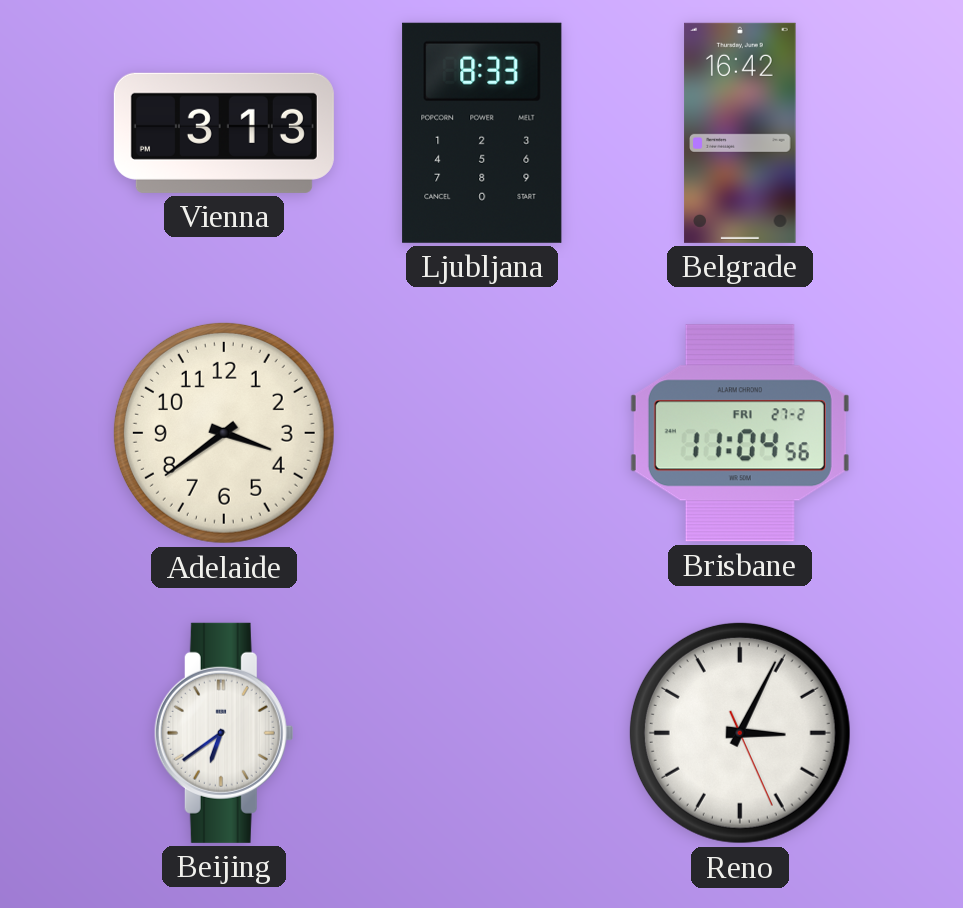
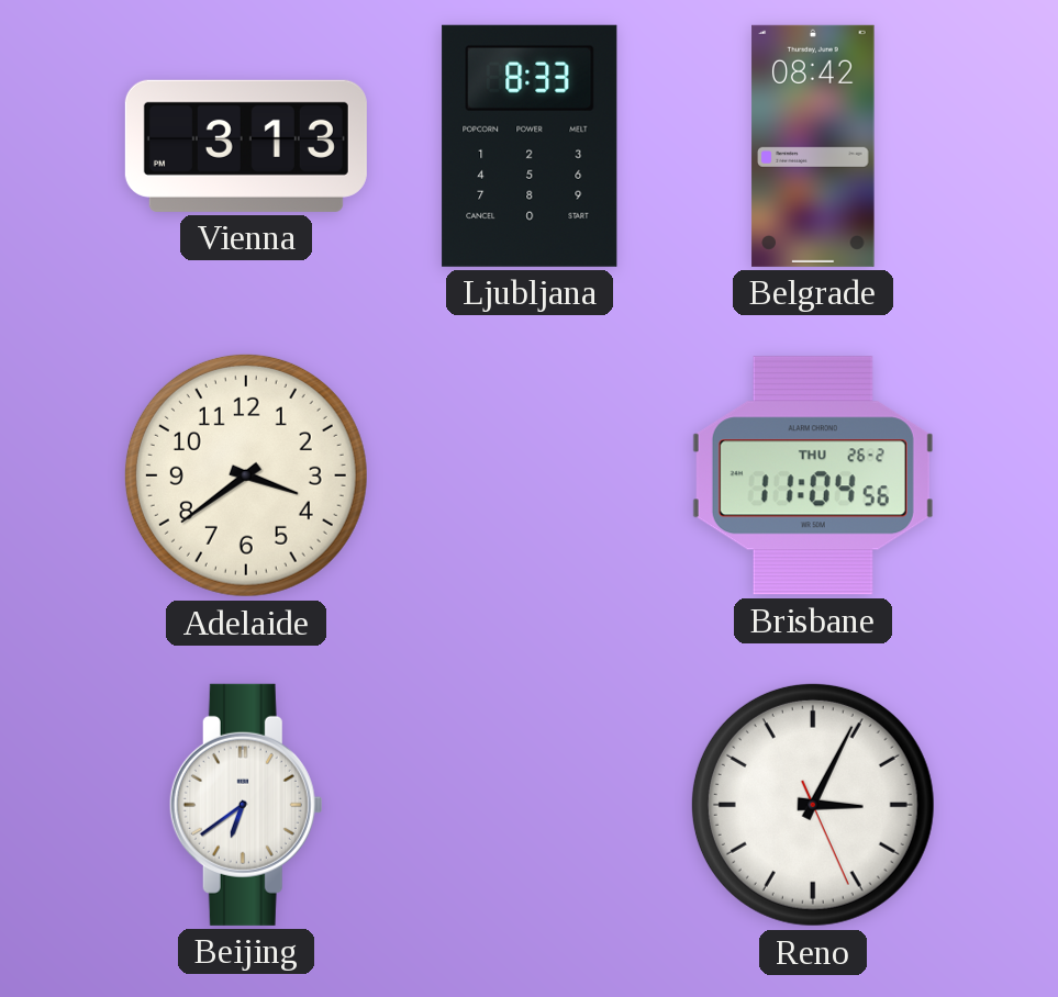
Belgrade: 16:42 -> 08:42
Brisbane date: FRI 27-2 -> THU 26-2
